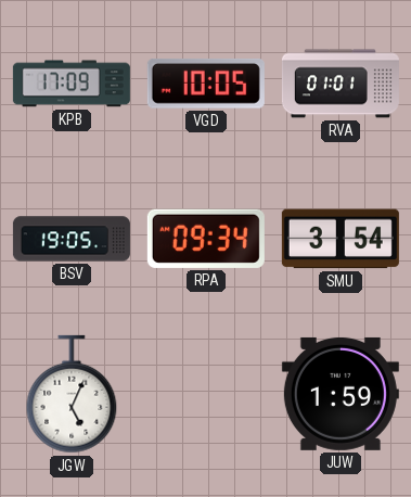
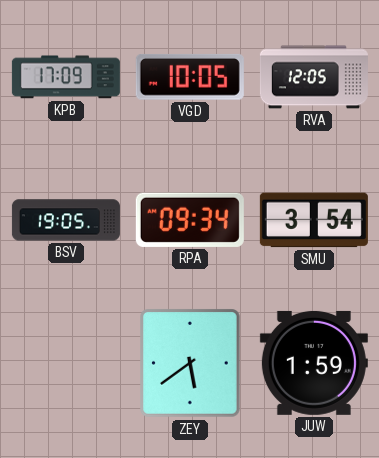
RVA: 01:01 -> 12:05
JGW: 5:04 -> none
ZEY: none -> 5:39
